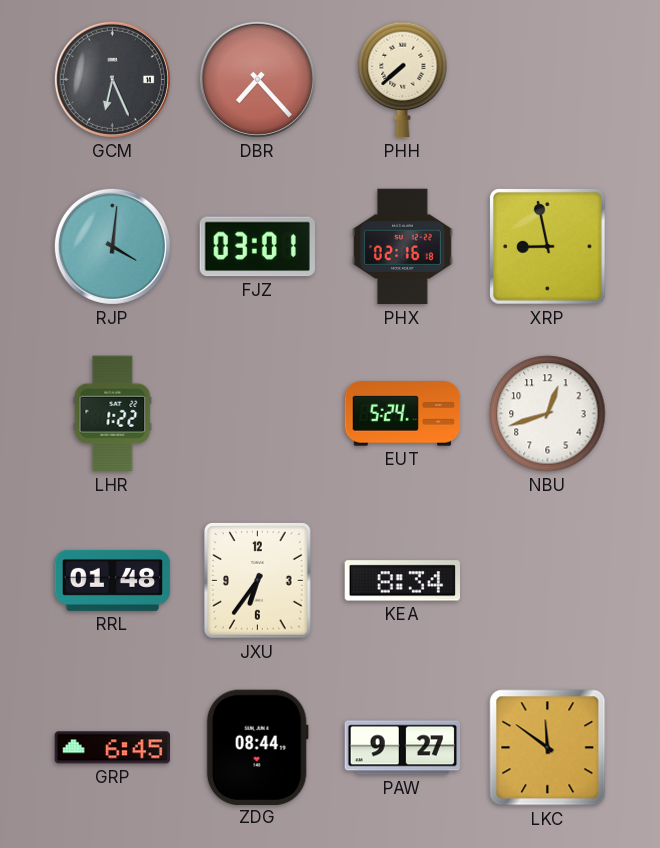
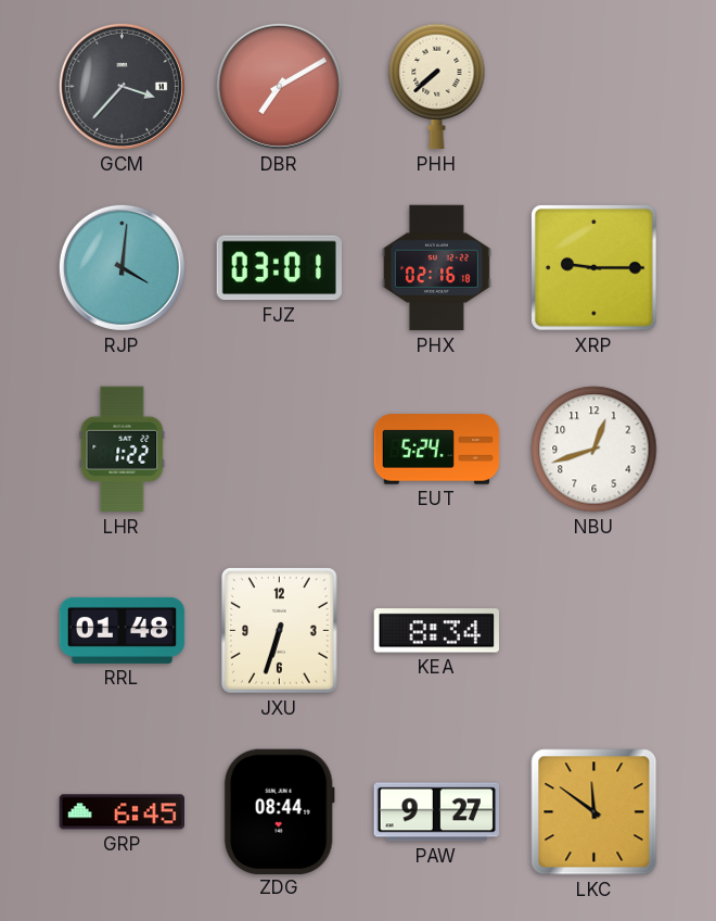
GCM: 6:26 -> 3:37
DBR: 7:23 -> 7:10
XRP: 8:58 -> 9:15
JXU: 6:36 -> 6:33
